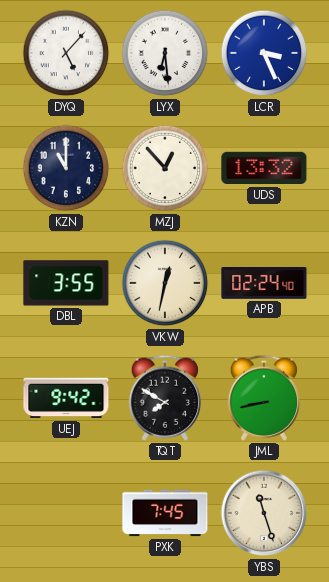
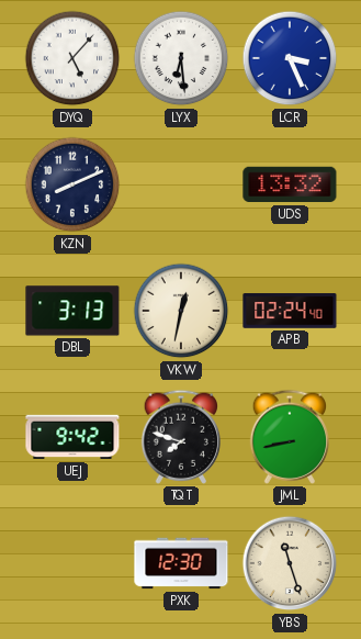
KZN: 11:00 -> 8:11
MZJ: 12:53 -> none
DBL: 3:55 -> 3:13
TQT: 7:50 -> 7:48
PXK: 7:45 -> 12:30
